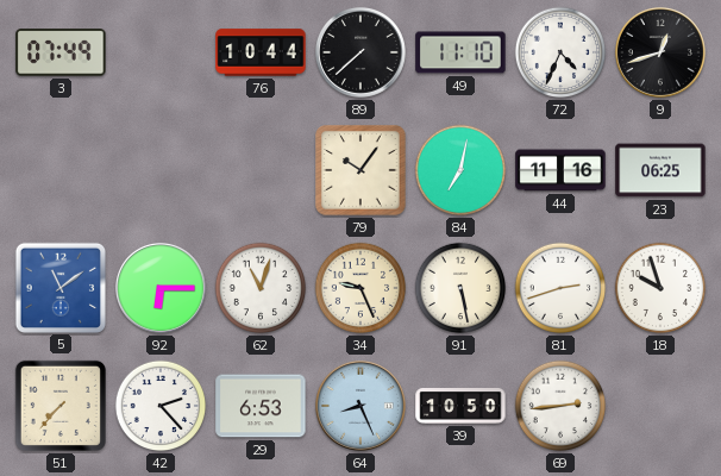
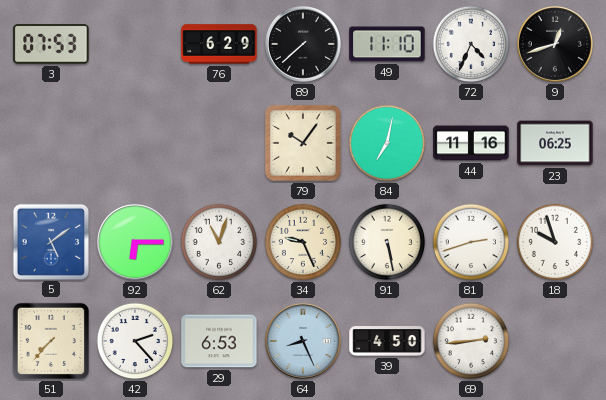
3: 07:49 -> 07:53
76: 10:44 -> 6:29
5: 11:09 -> 5:09
39: 10:50 -> 4:50
